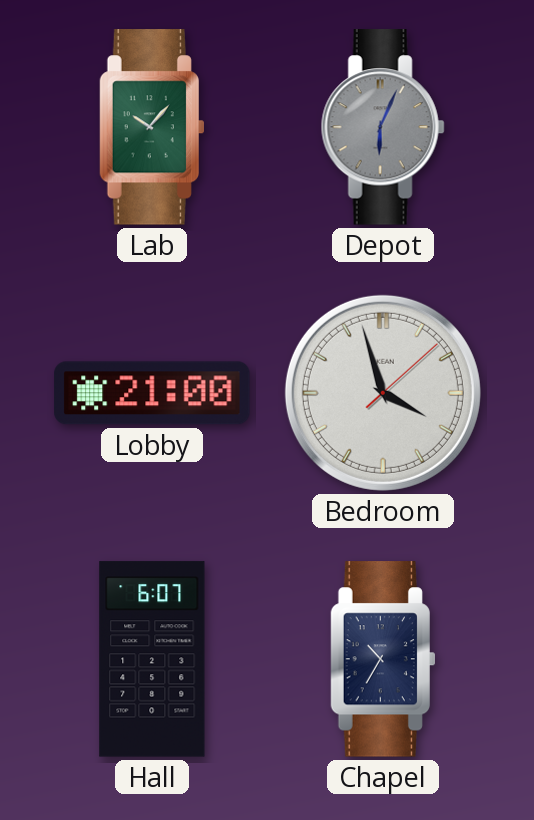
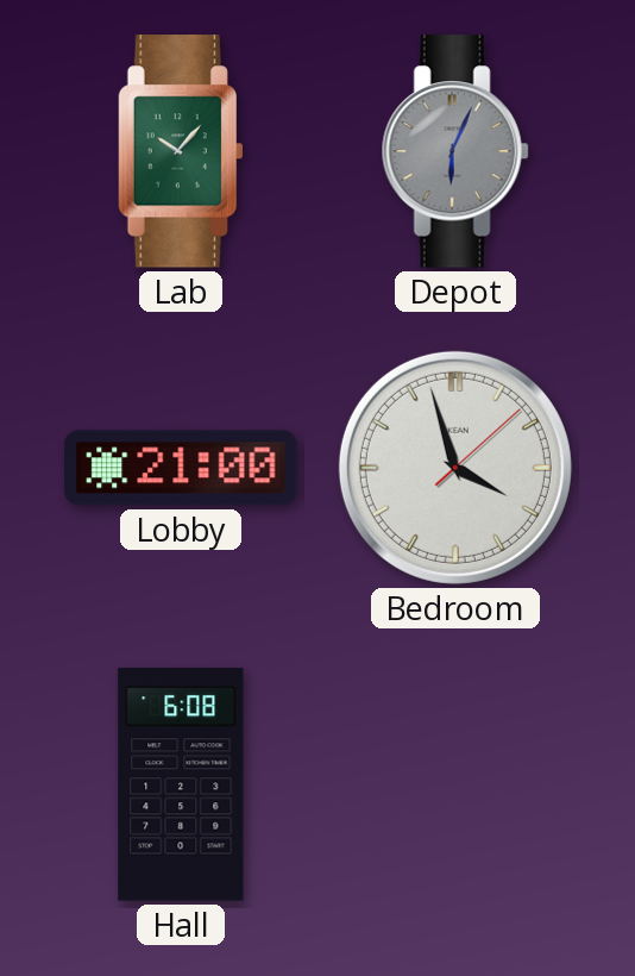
Hall: 6:07 -> 6:08
Chapel: 10:35 -> none
